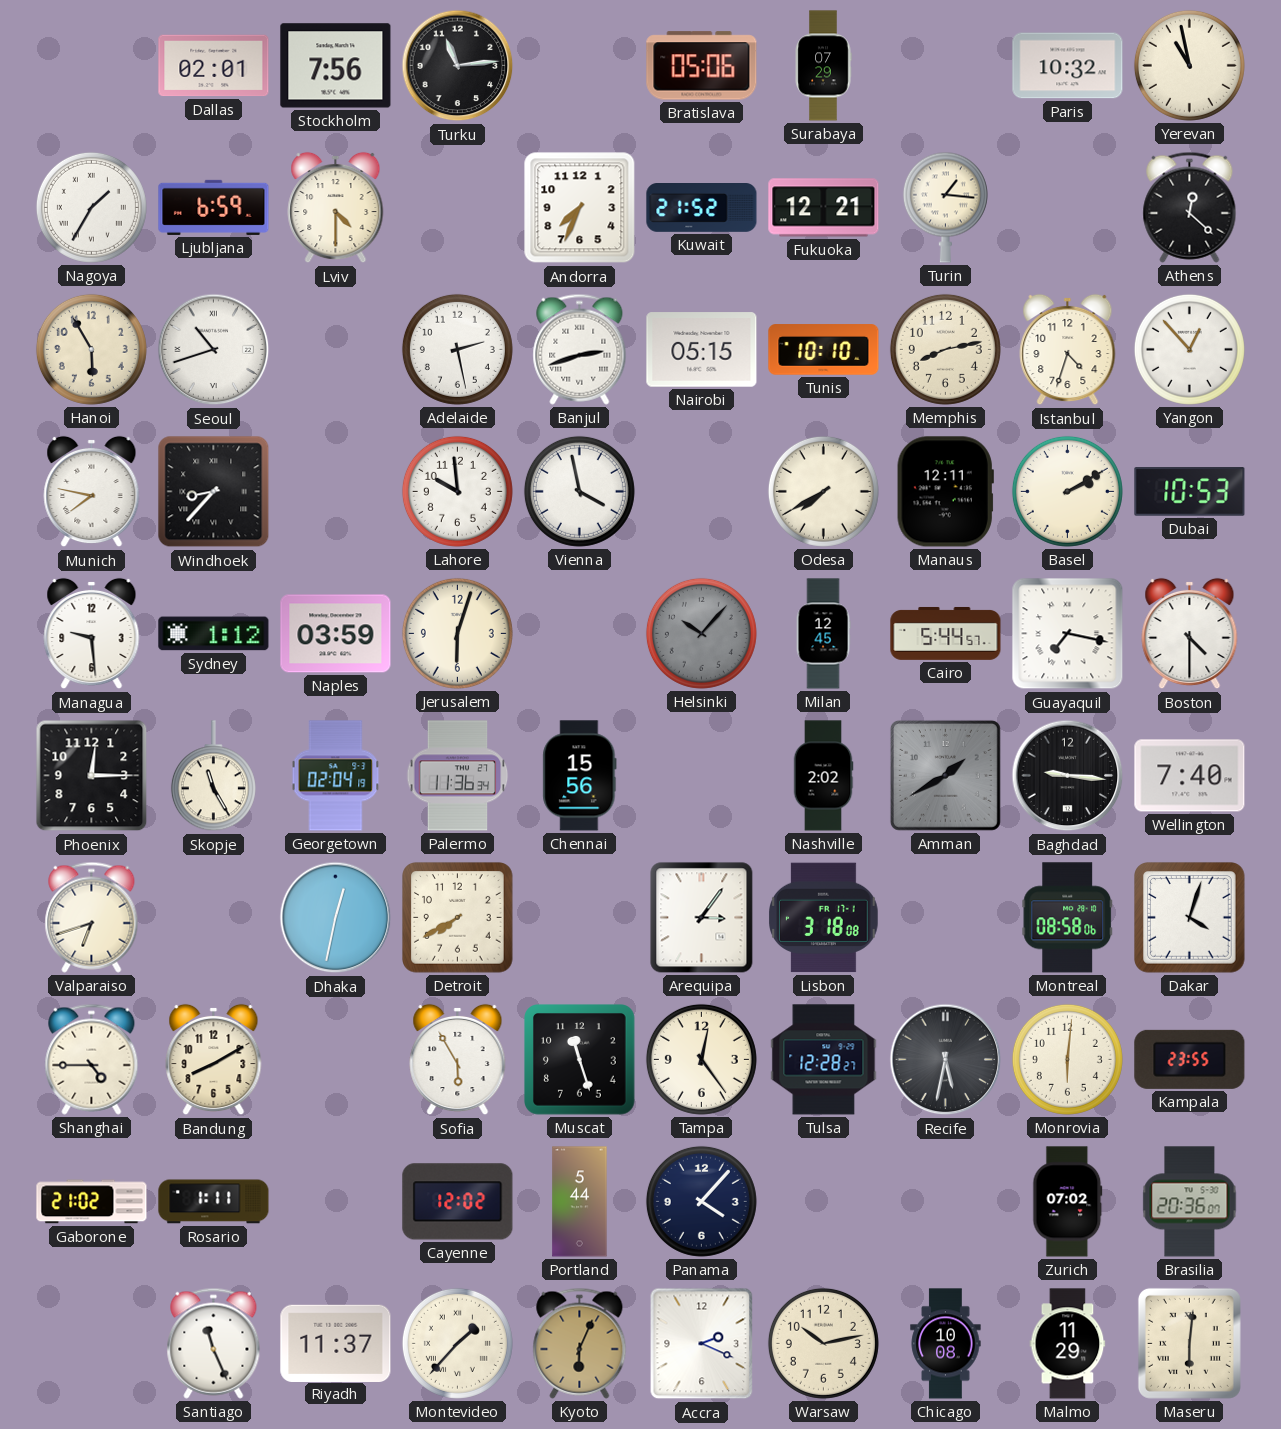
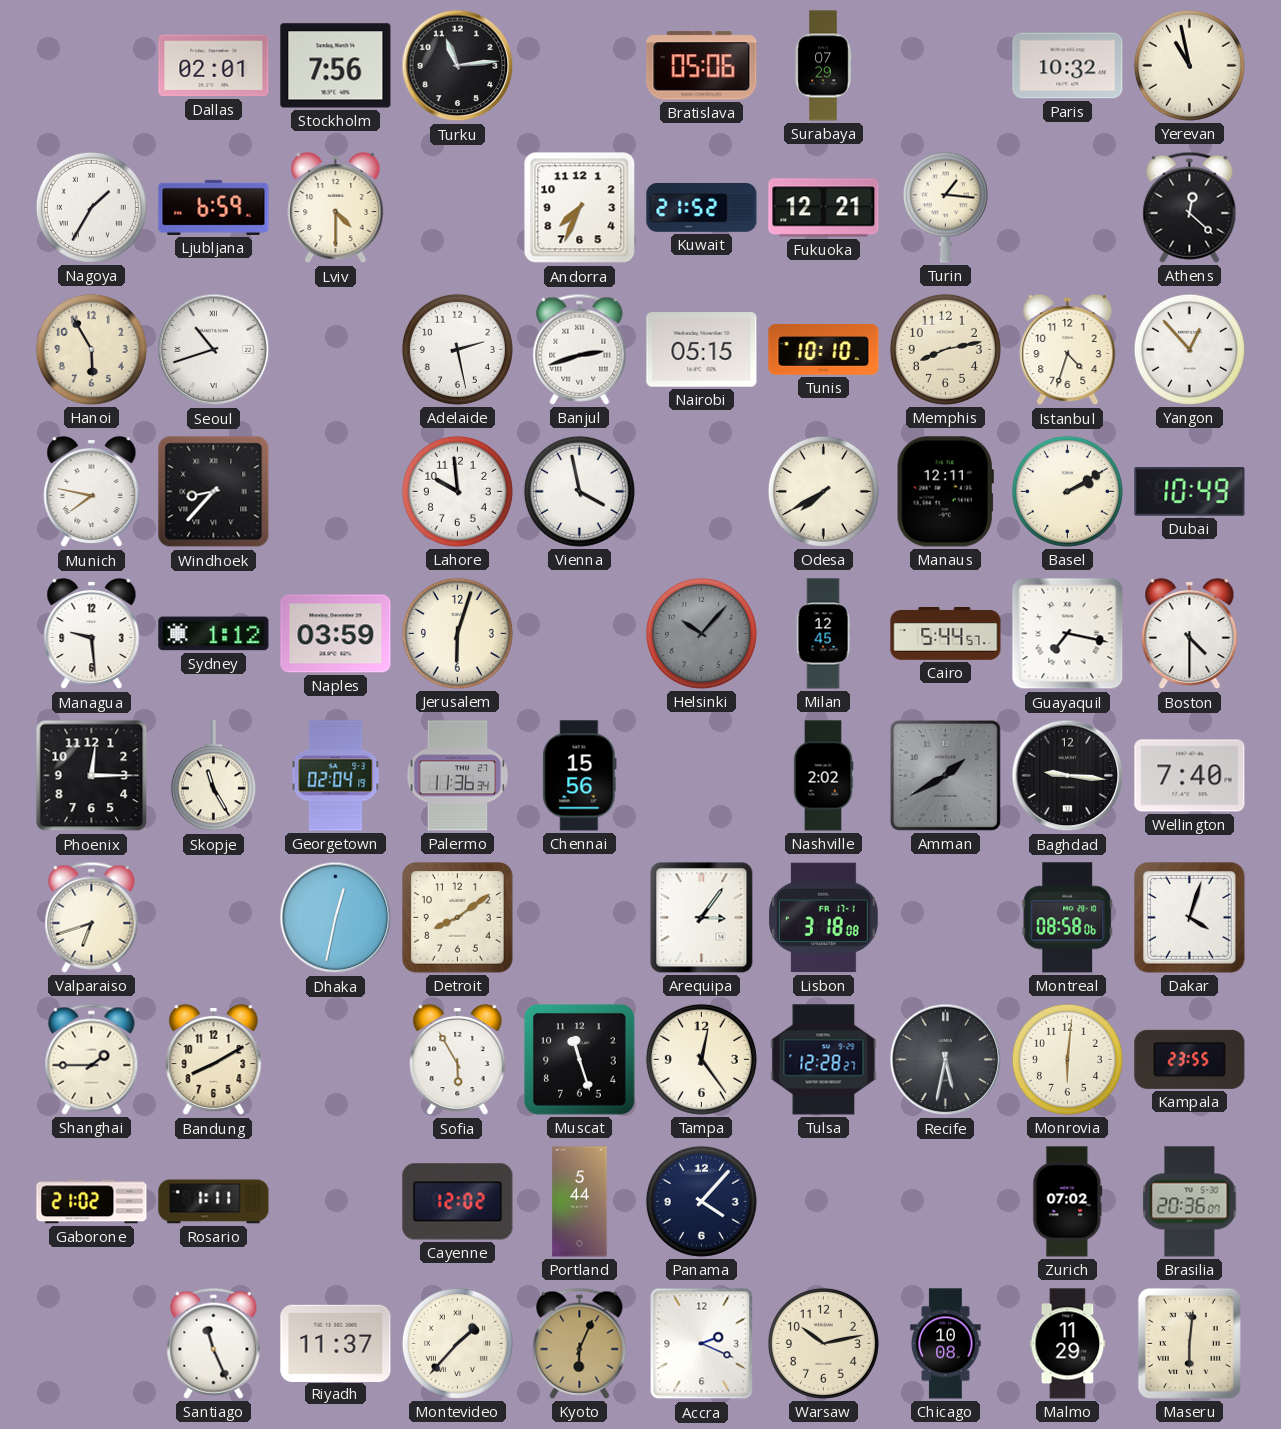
Dubai: 10:53 -> 10:49
Detroit: 7:40 -> 8:09
Shanghai: 4:45 -> 1:45
